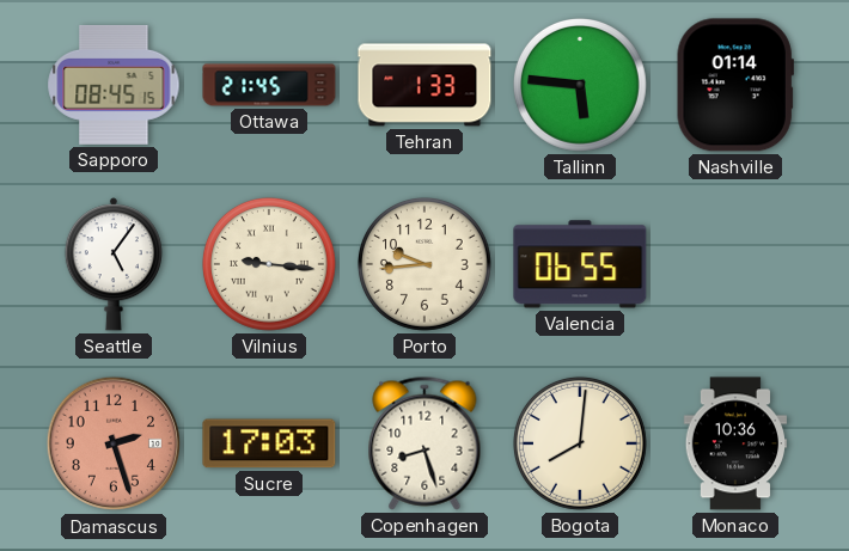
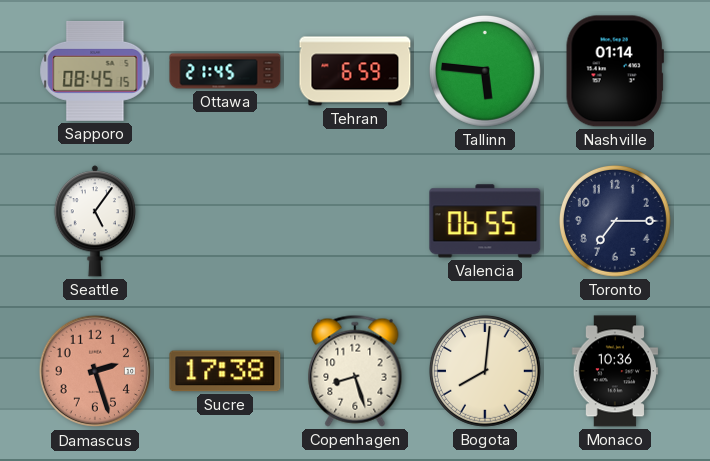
Tehran: 1:33 -> 6:59
Vilnius: 9:16 -> none
Porto: 9:44 -> none
Toronto: none -> 7:15
Sucre: 17:03 -> 17:38
